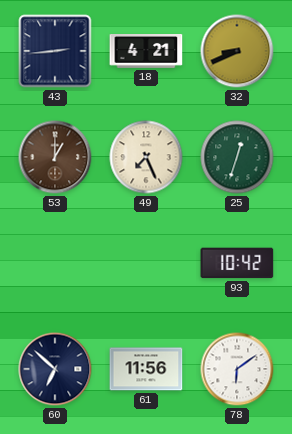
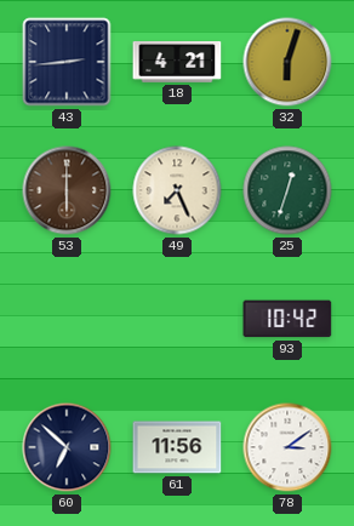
32: 8:41 -> 6:03
53: 1:00 -> 6:00
78: 6:09 -> 3:09
